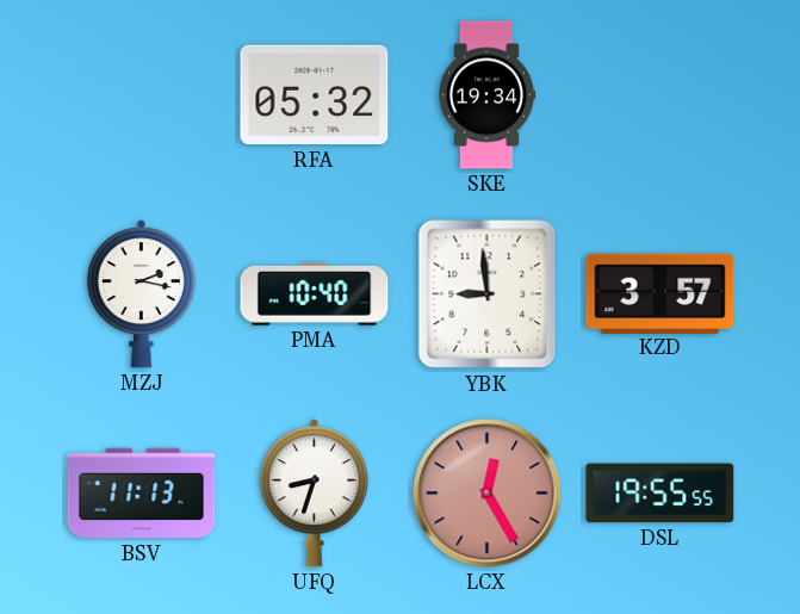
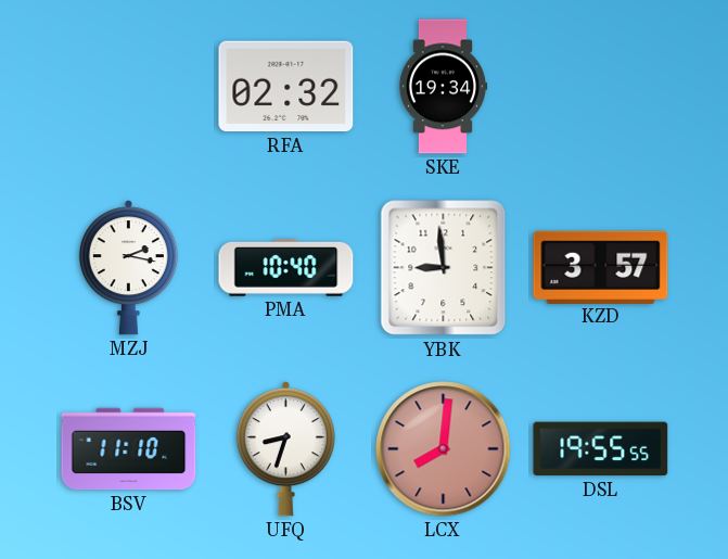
RFA: 05:32 -> 02:32
BSV: 11:13 -> 11:10
LCX: 12:25 -> 8:01
